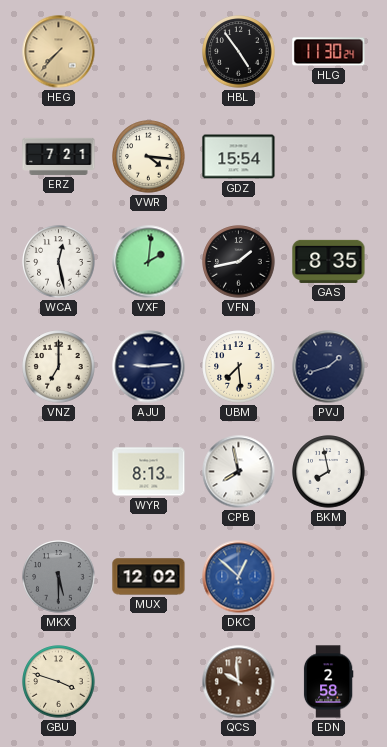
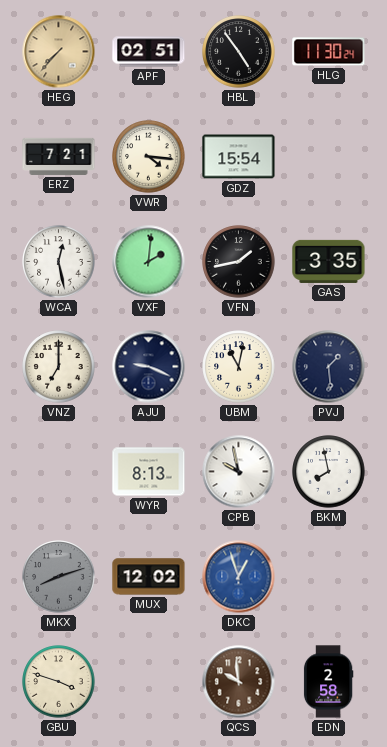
APF: none -> 02:51
GAS: 8:35 -> 3:35
AJU: 9:14 -> 9:19
UBM: 7:29 -> 11:02
PVJ: 1:42 -> 1:29
CPB: 7:58 -> 9:58
MKX: 5:30 -> 8:12
DKC: 12:52 -> 12:57
